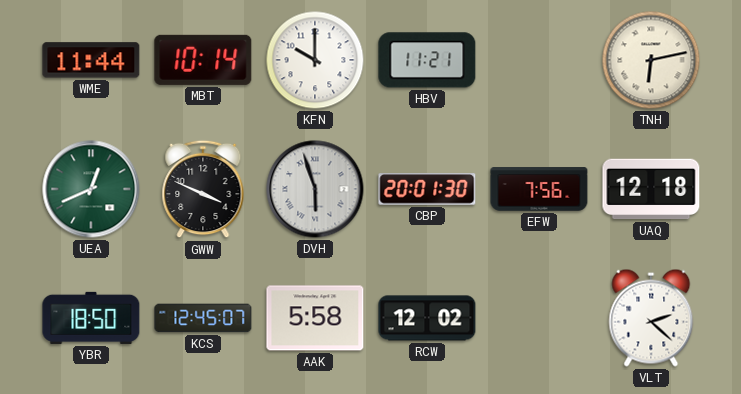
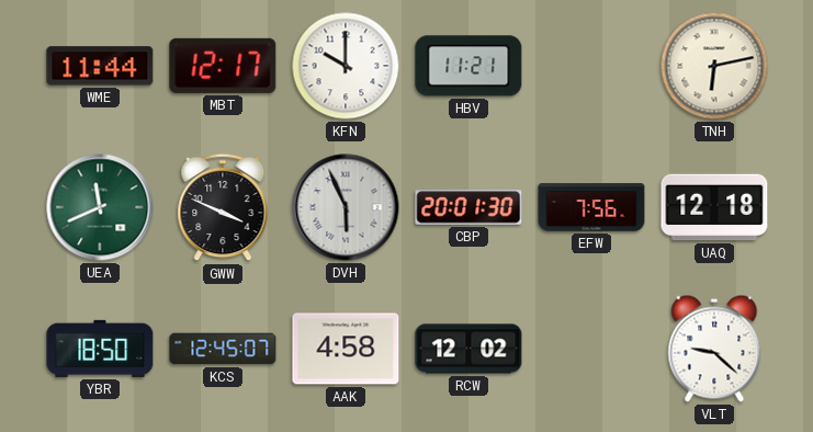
MBT: 10:14 -> 12:17
UEA: 12:41 -> 11:41
DVH: 5:57 -> 5:56
AAK: 5:58 -> 4:58
VLT: 2:22 -> 9:22
